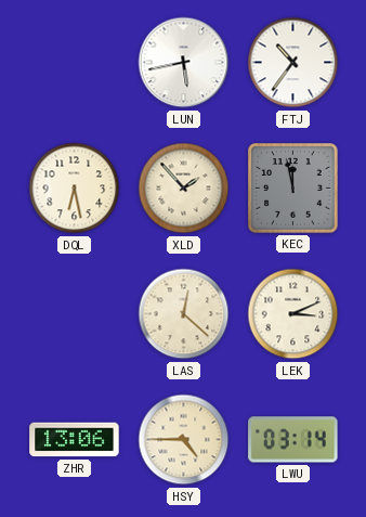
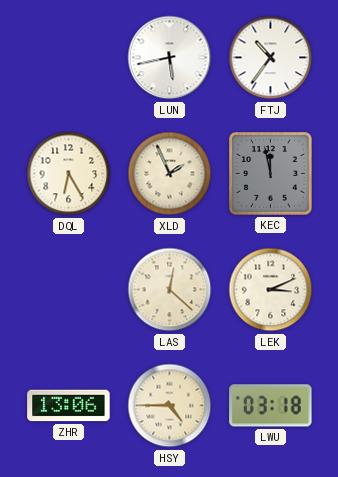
DQL: 6:28 -> 6:25
XLD: 1:53 -> 1:56
LWU: 03:14 -> 03:18
